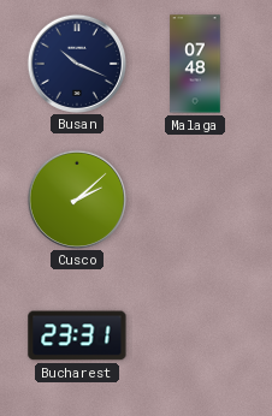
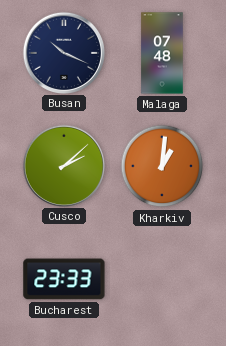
Kharkiv: none -> 1:01
Bucharest: 23:31 -> 23:33
